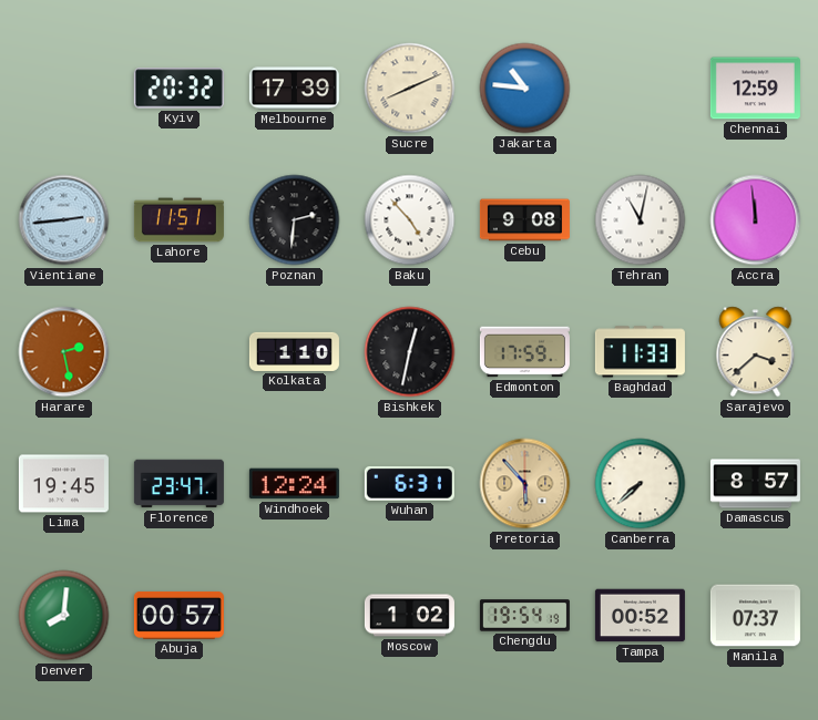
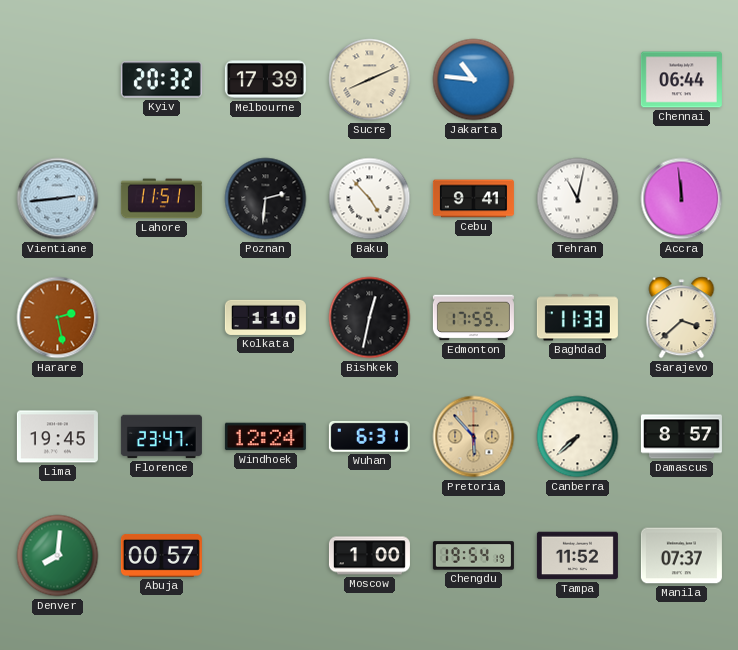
Chennai: 12:59 -> 06:44
Cebu: 9:08 -> 9:41
Moscow: 1:02 -> 1:00
Tampa: 00:52 -> 11:52
